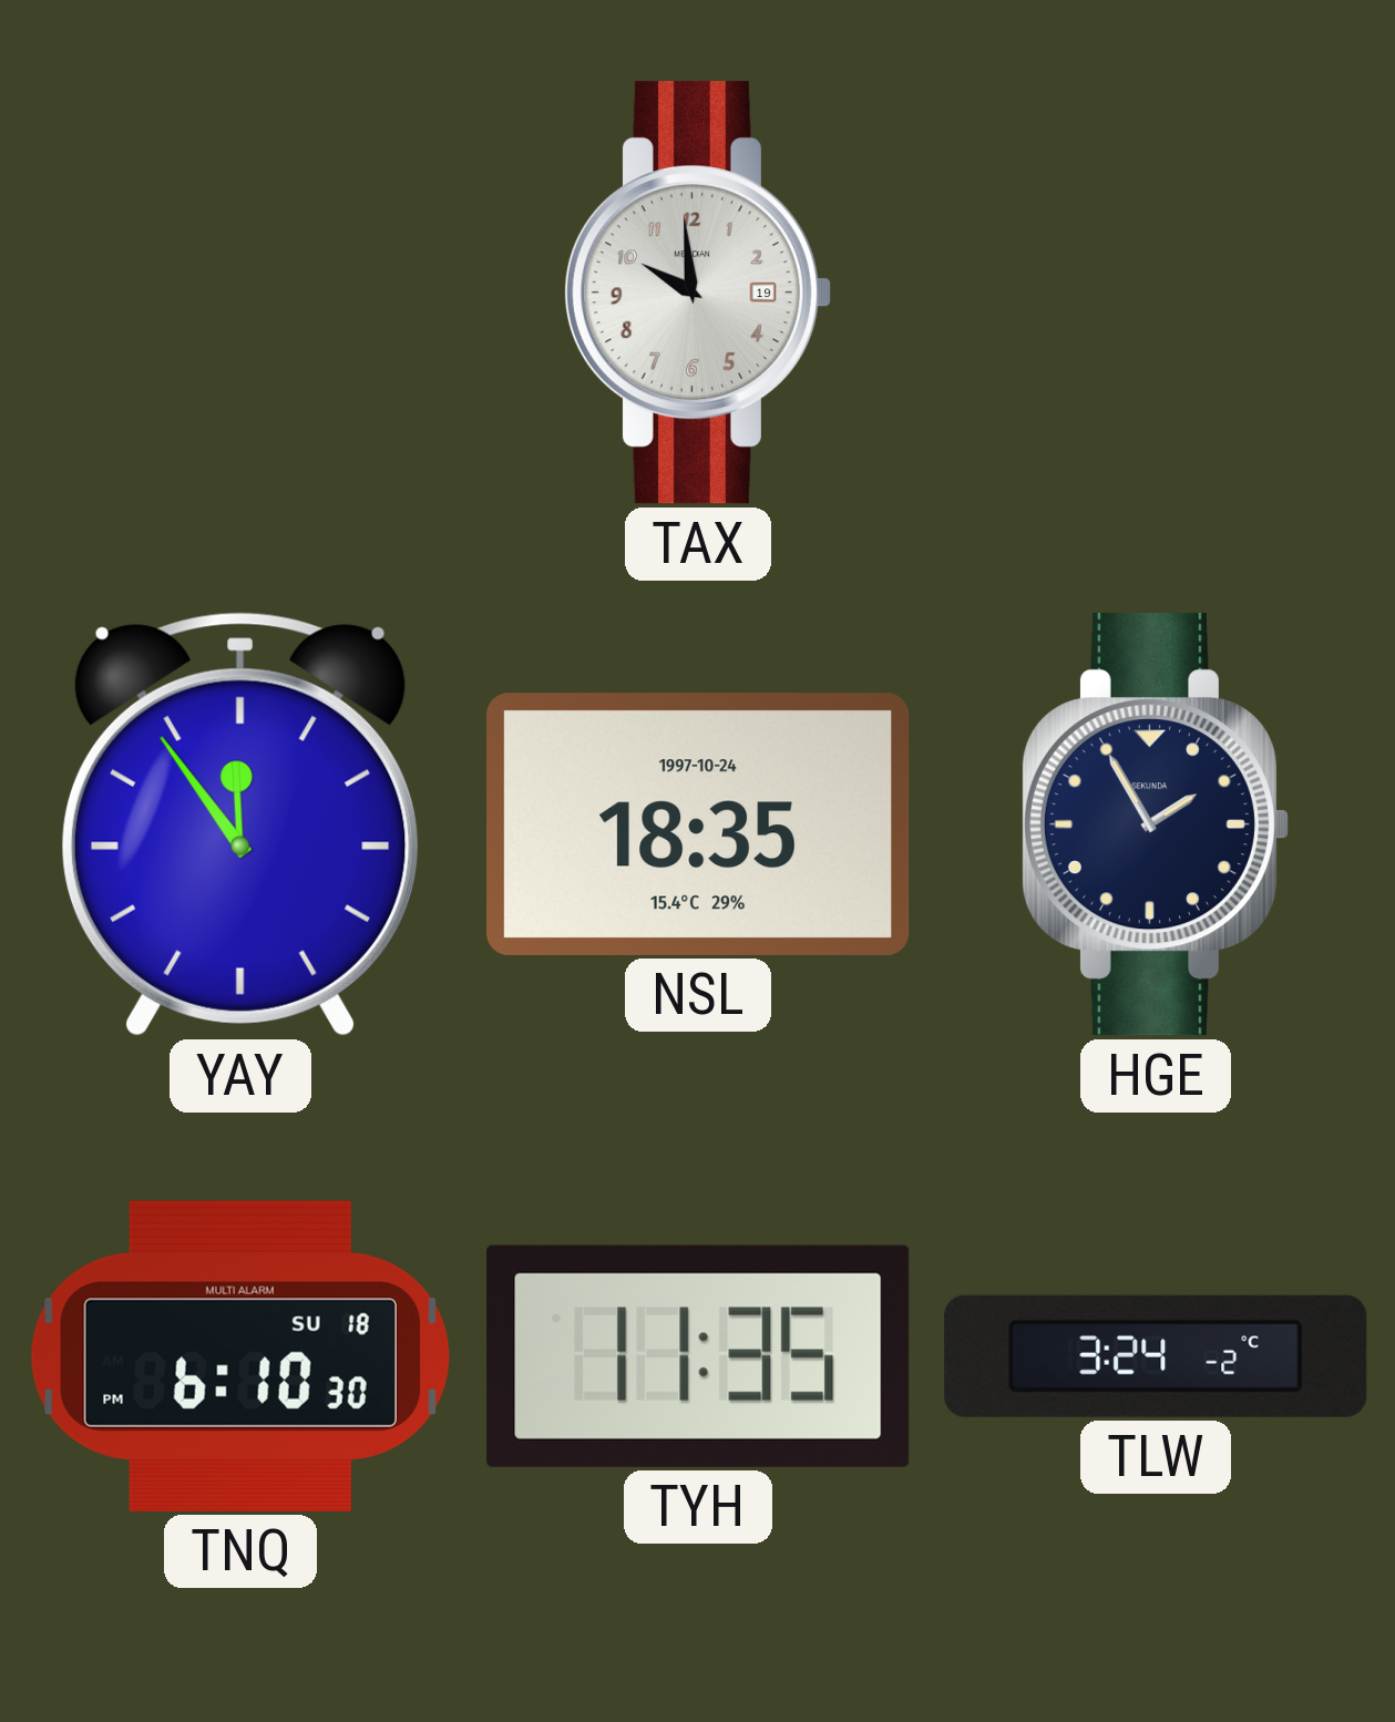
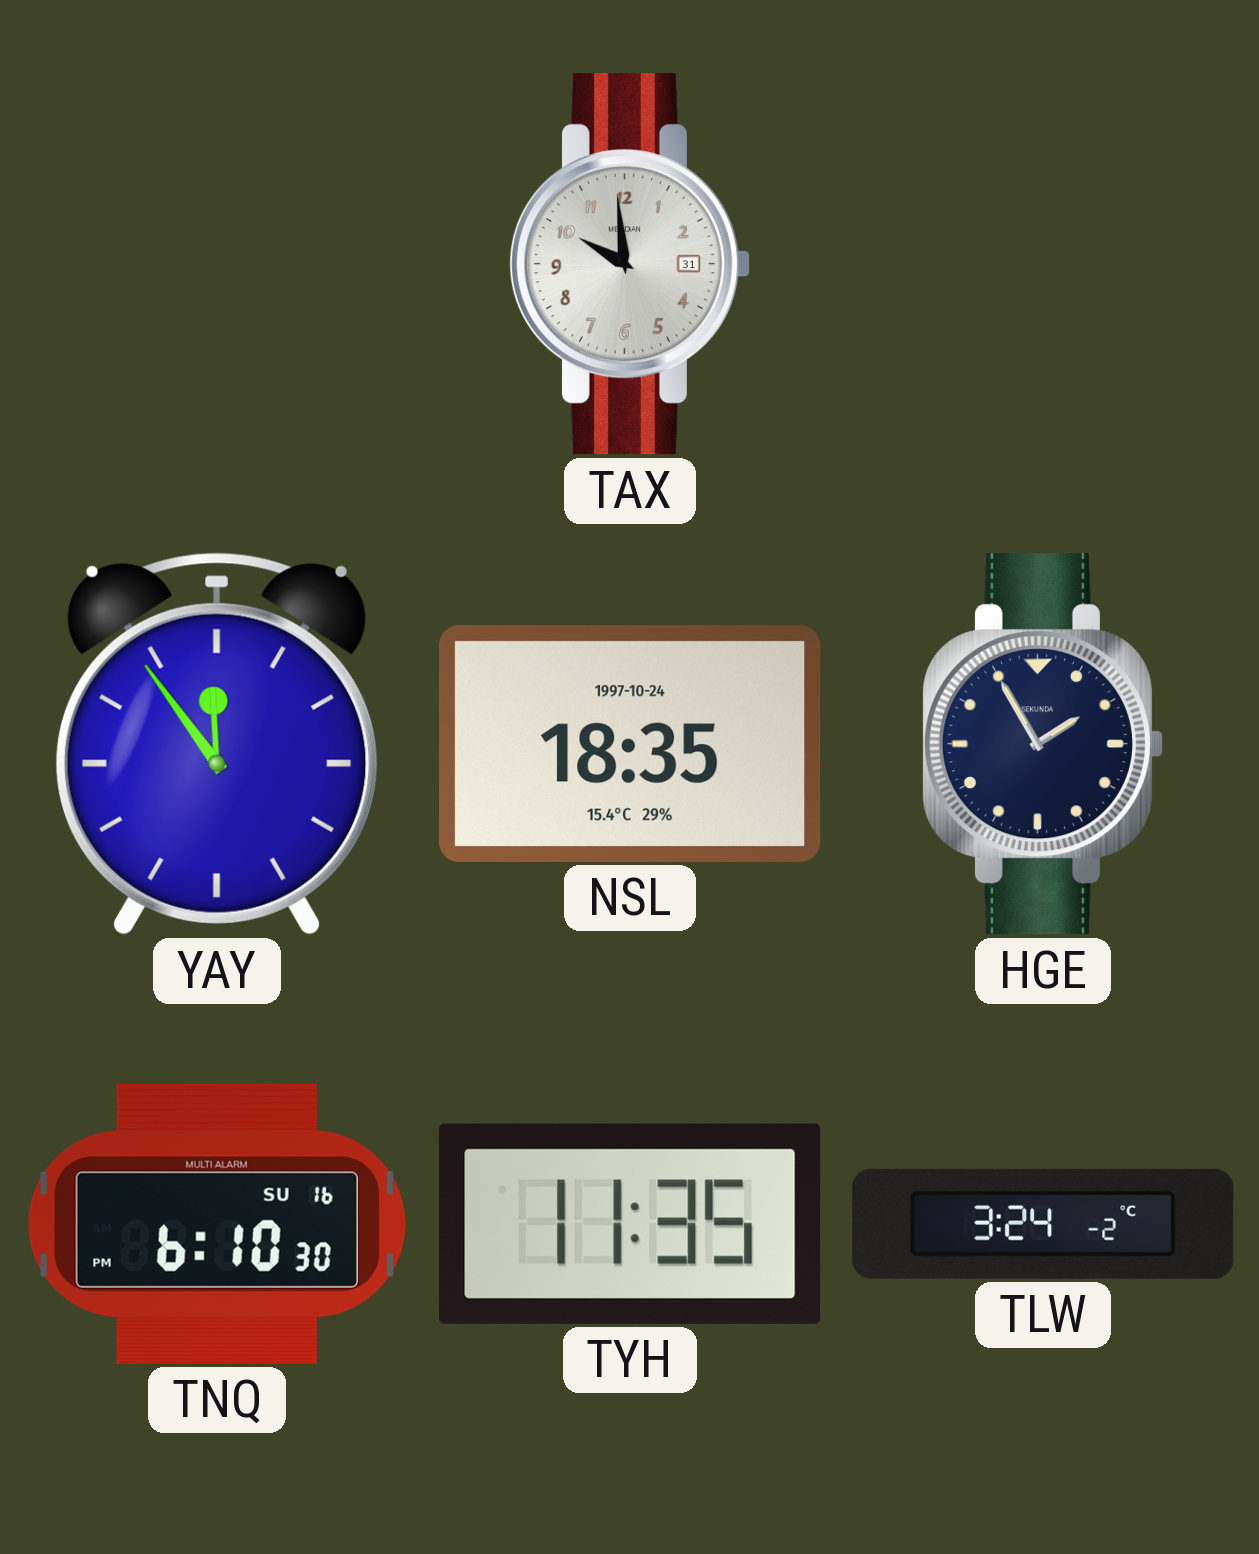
TAX date: 19 -> 31
TNQ date: SU 18 -> SU 16
